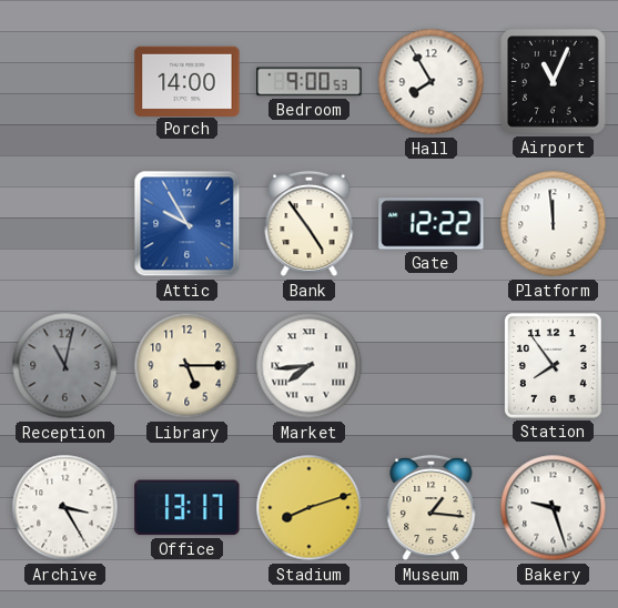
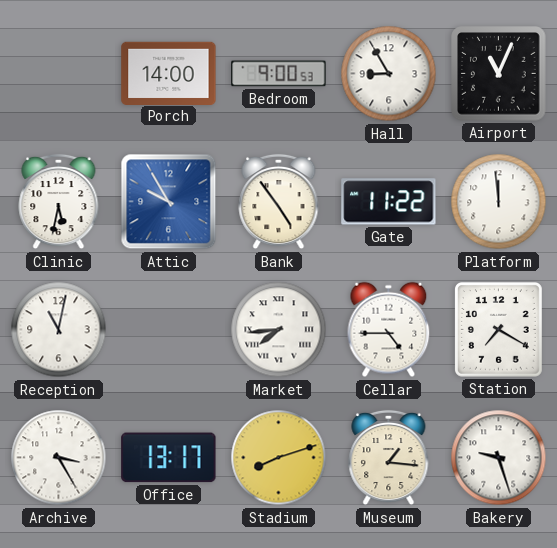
Hall: 7:55 -> 8:55
Clinic: none -> 5:32
Gate: 12:22 -> 11:22
Reception dial: grey -> white
Library: 5:15 -> none
Cellar: none -> 4:45
Station: 7:54 -> 7:20
